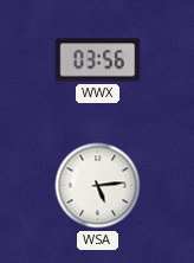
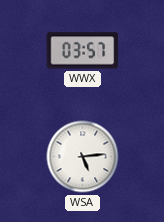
WWX: 03:56 -> 03:57
